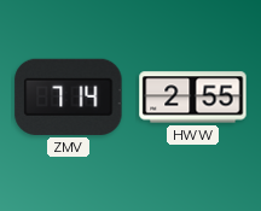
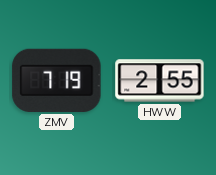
ZMV: 7:14 -> 7:19
